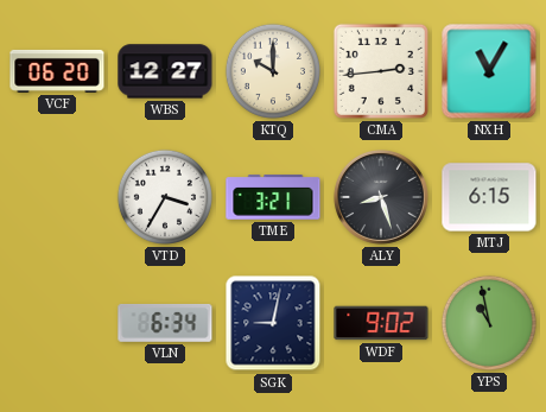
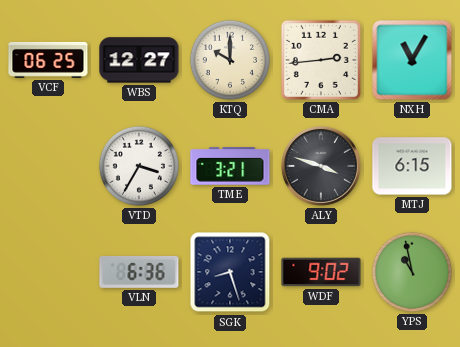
VCF: 06:20 -> 06:25
ALY: 8:27 -> 3:48
VLN: 6:34 -> 6:36
SGK: 9:02 -> 8:27
